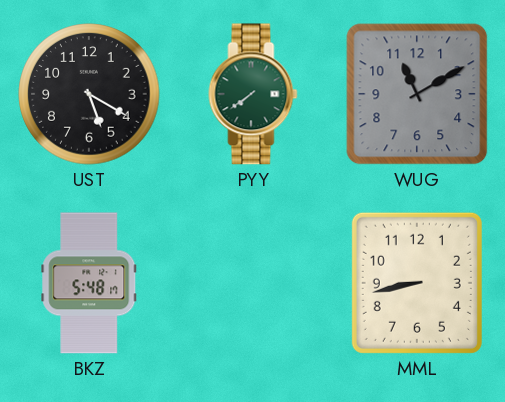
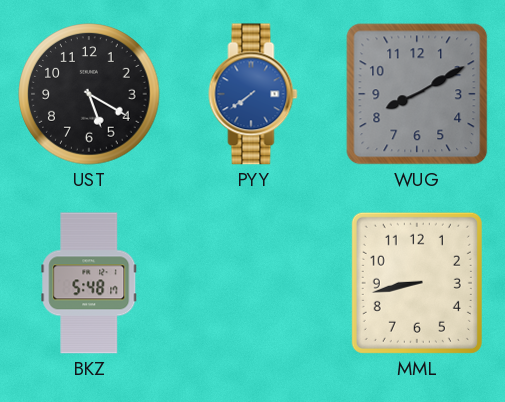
PYY dial: green -> blue
WUG: 11:10 -> 8:10
